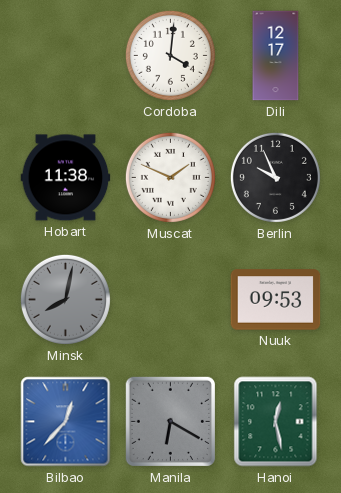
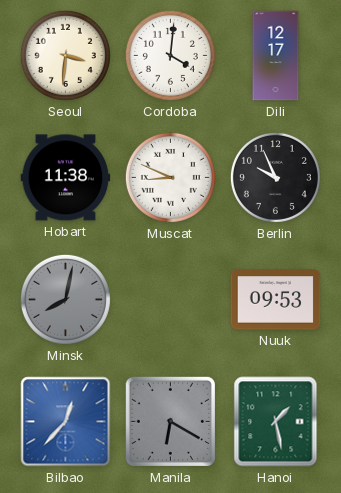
Seoul: none -> 3:31
Muscat: 1:49 -> 8:49
Hanoi: 12:28 -> 1:28
